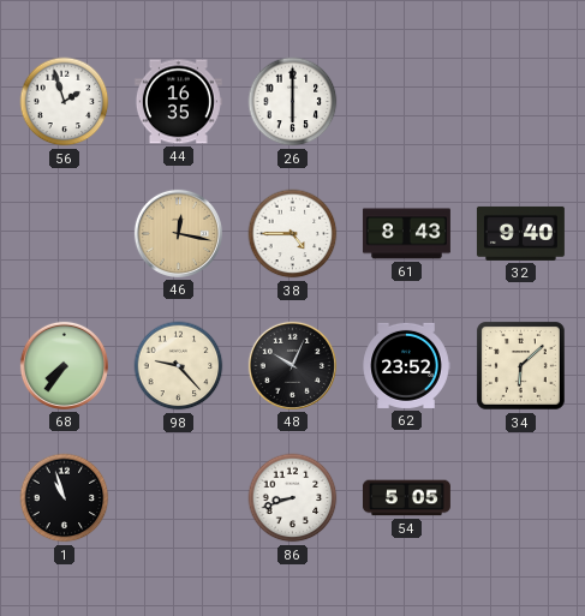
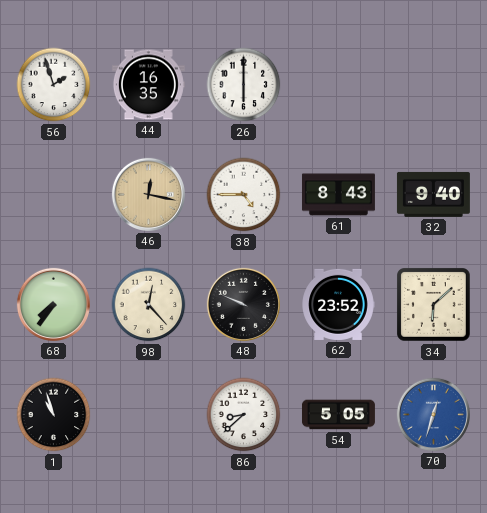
98: 9:23 -> 12:23
48: 10:04 -> 9:49
86: 8:42 -> 8:38
70: none -> 12:33
